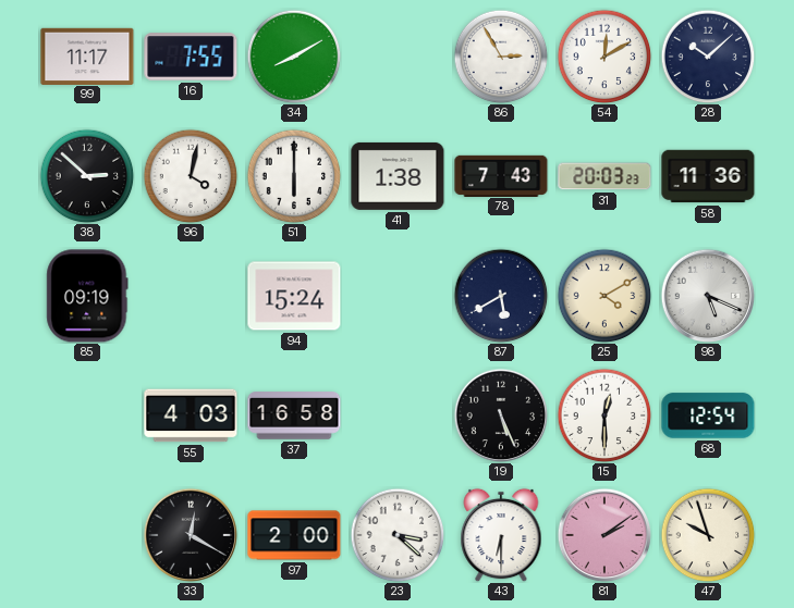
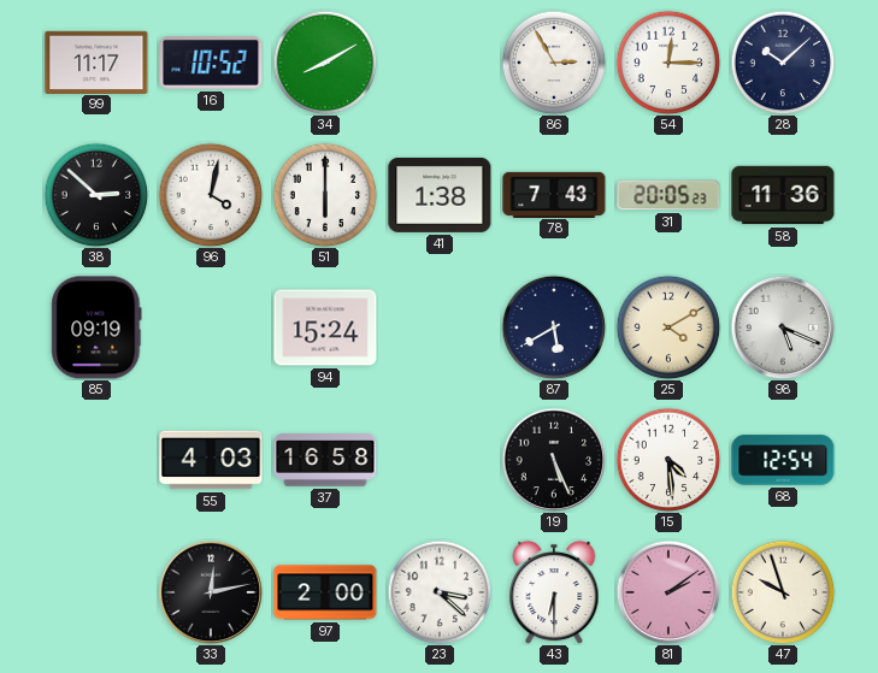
16: 7:55 -> 10:52
54: 12:10 -> 12:15
31: 20:03 -> 20:05
15: 12:30 -> 4:29
33: 12:20 -> 12:13
